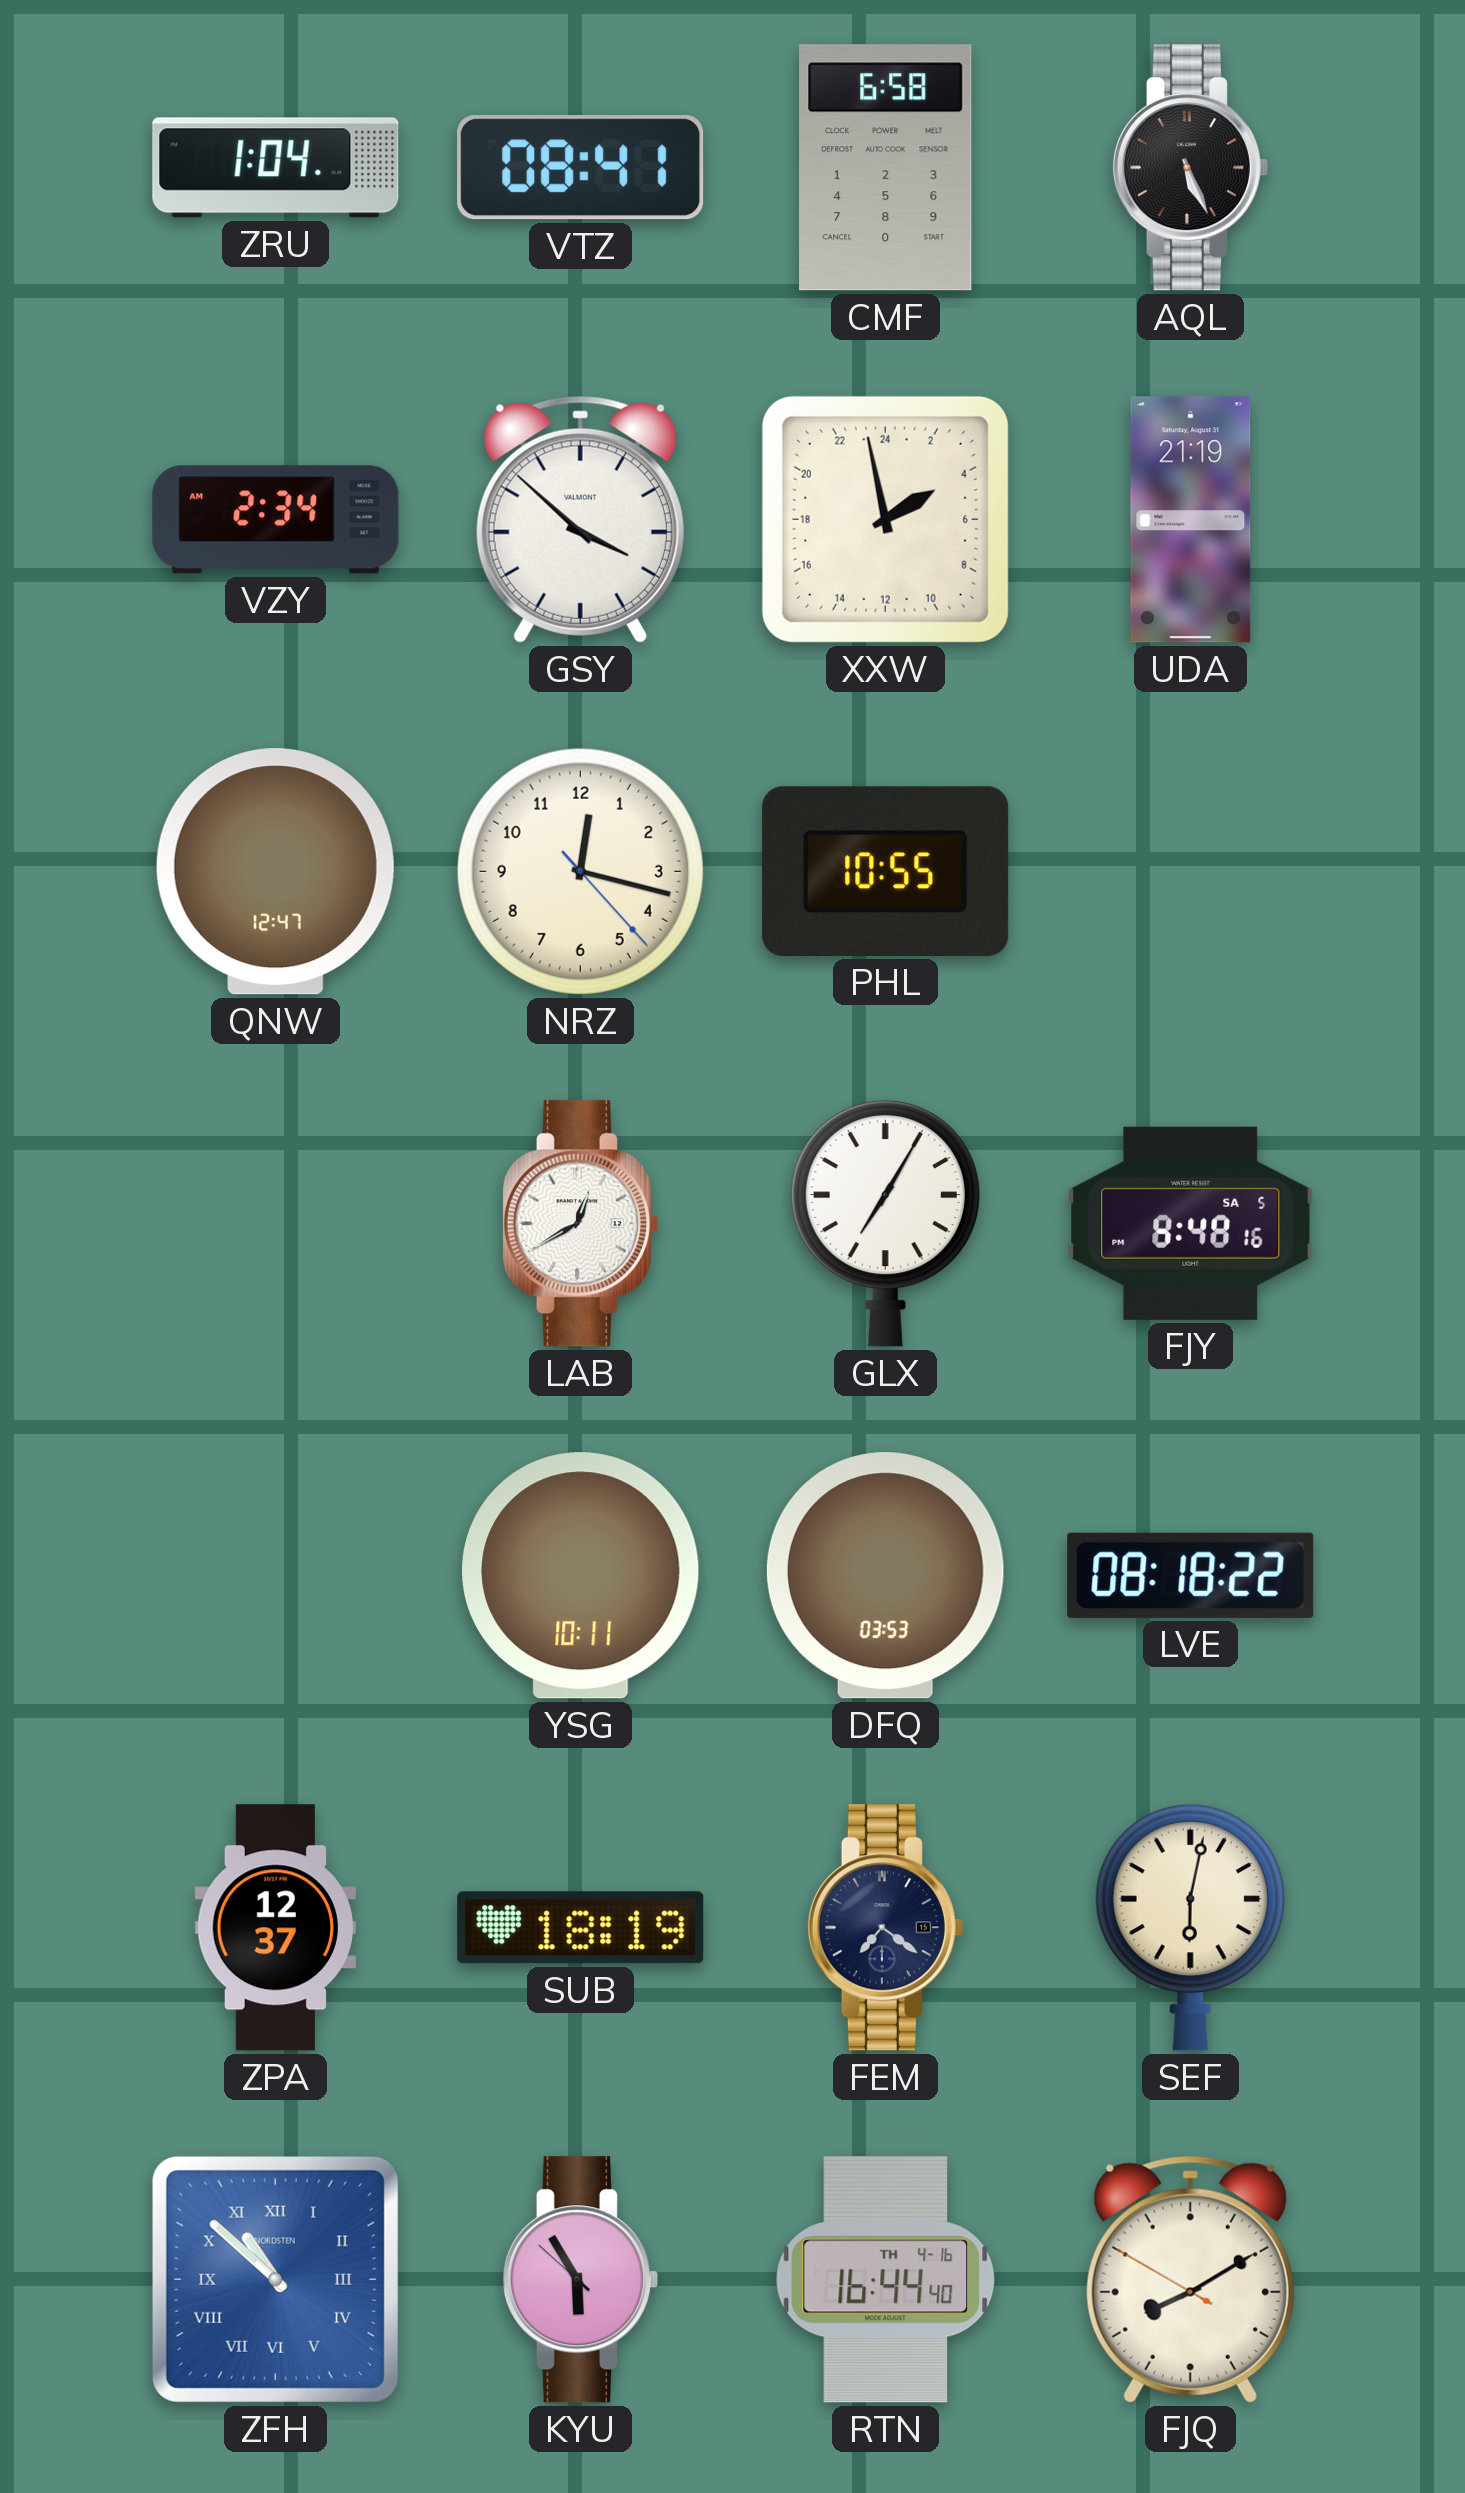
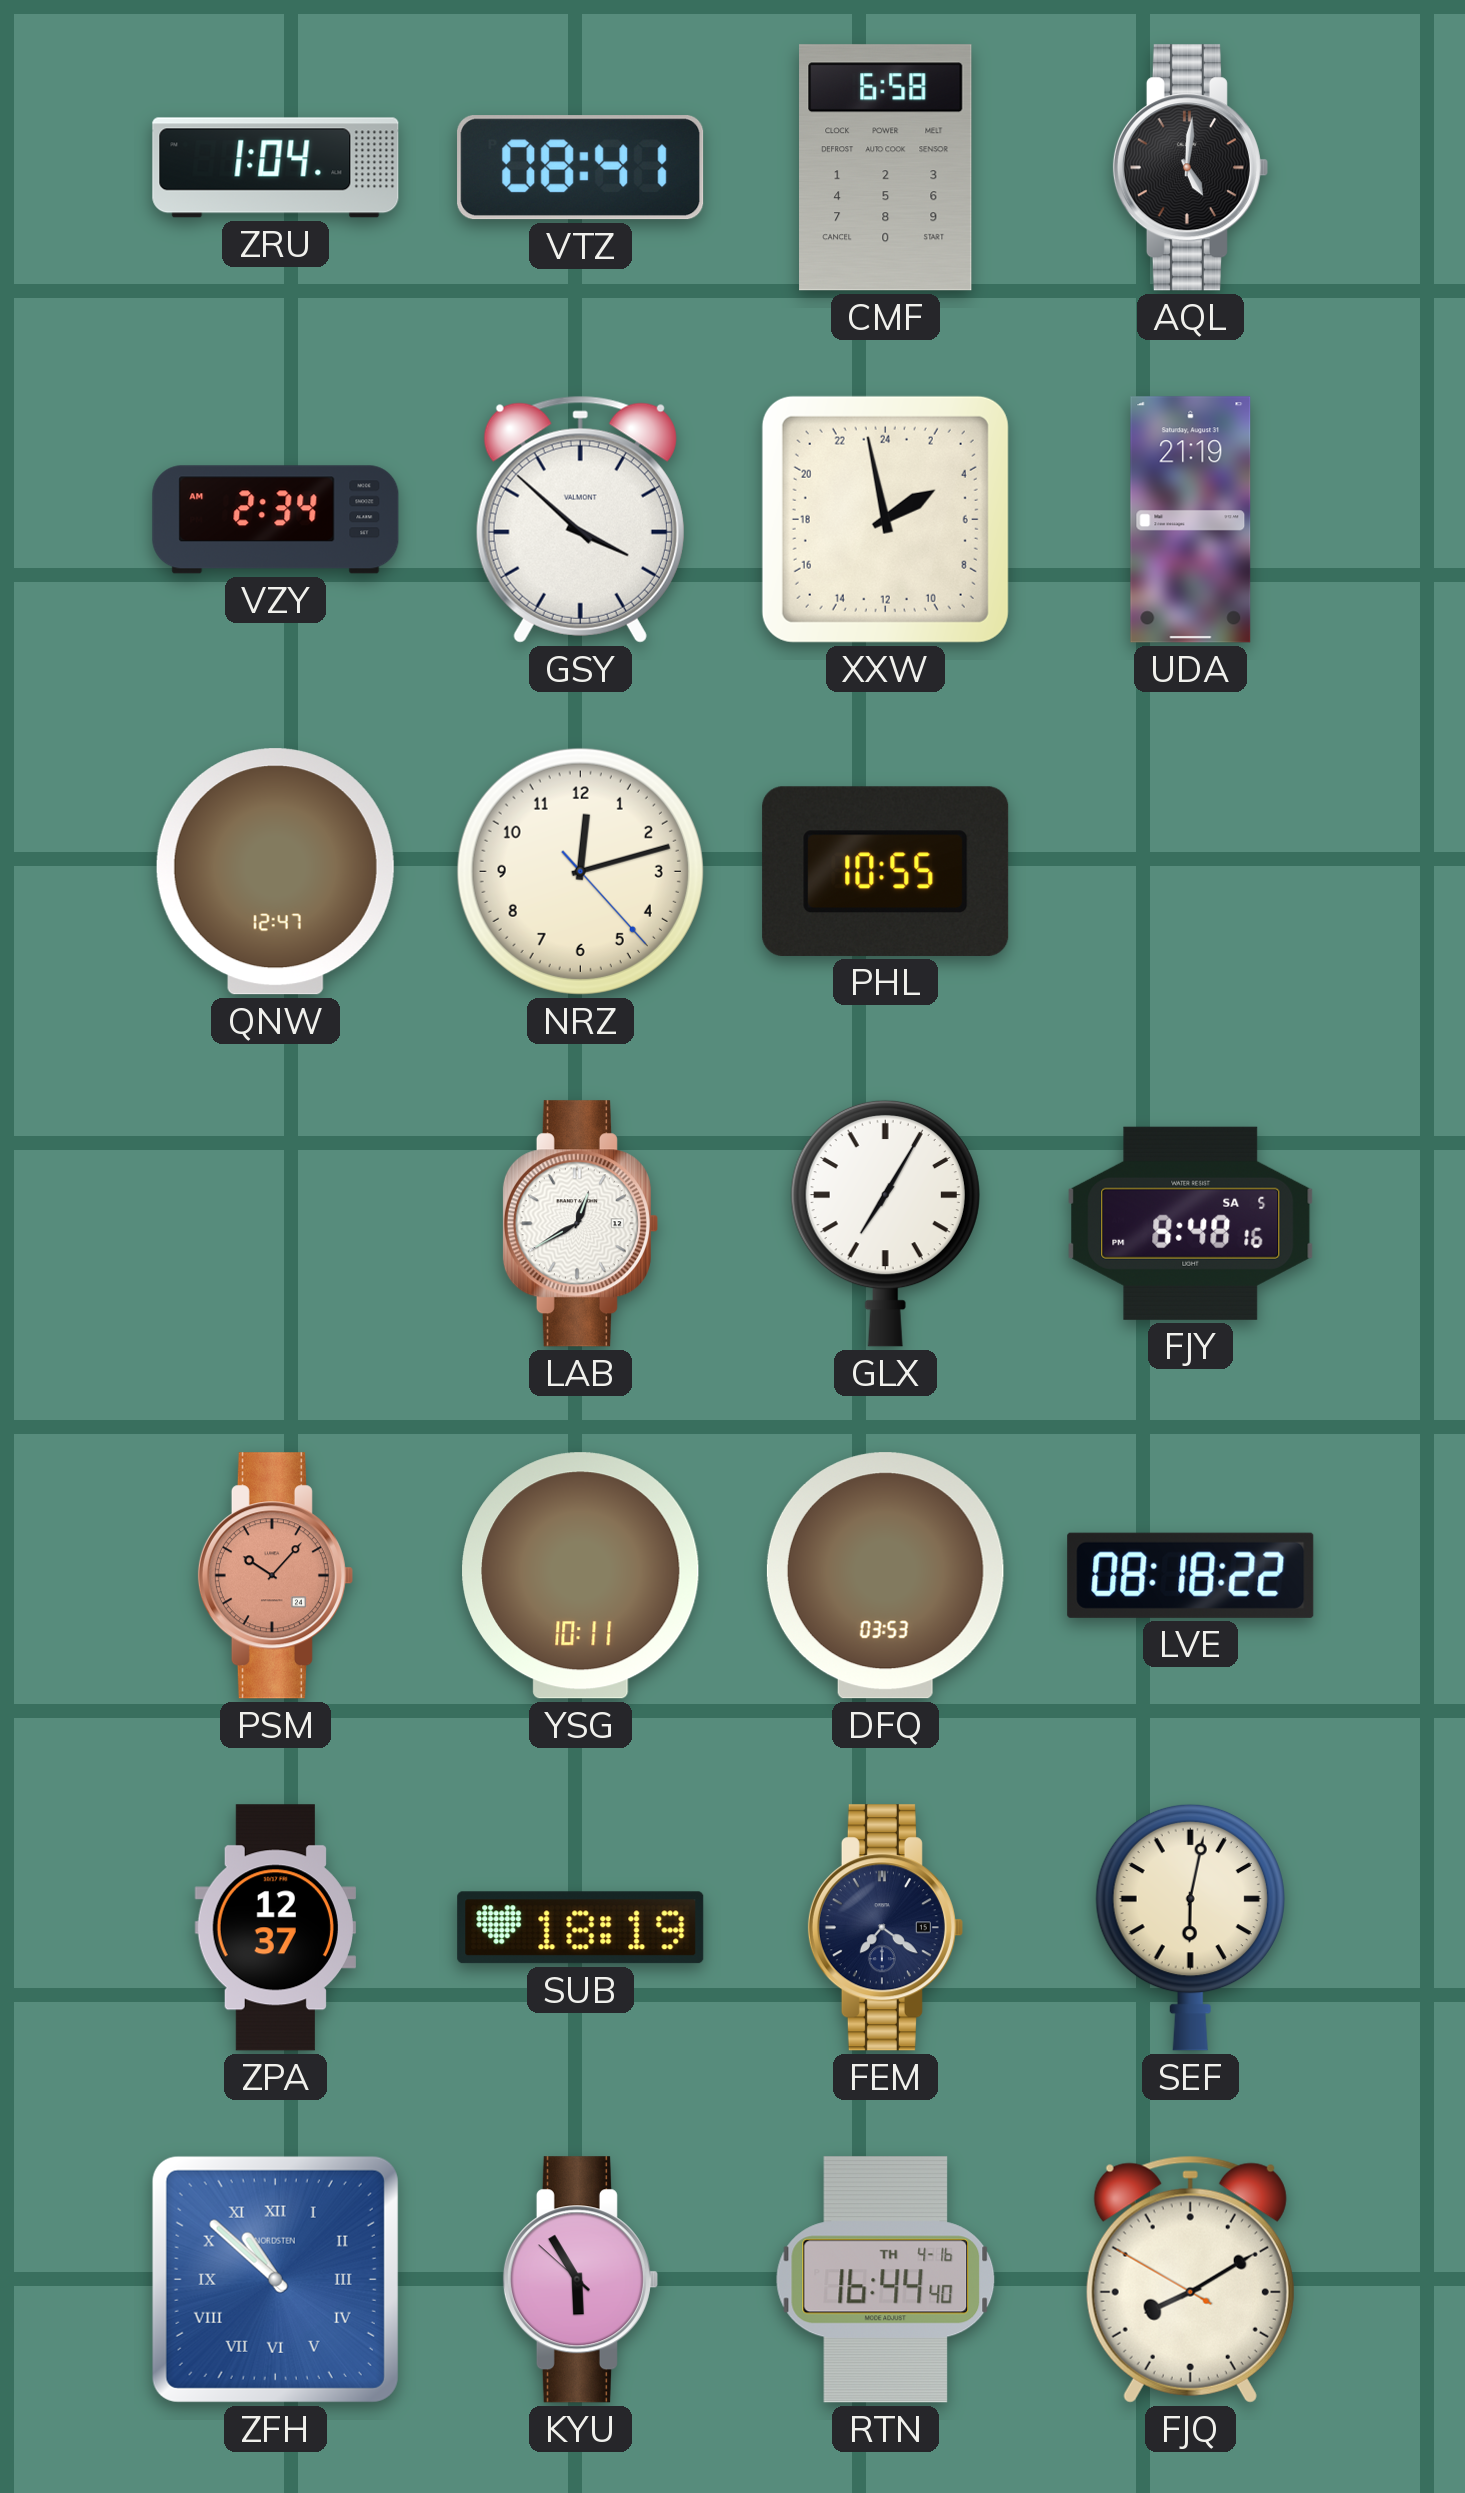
AQL: 5:26 -> 5:01
NRZ: 12:17 -> 12:12
PSM: none -> 10:07
